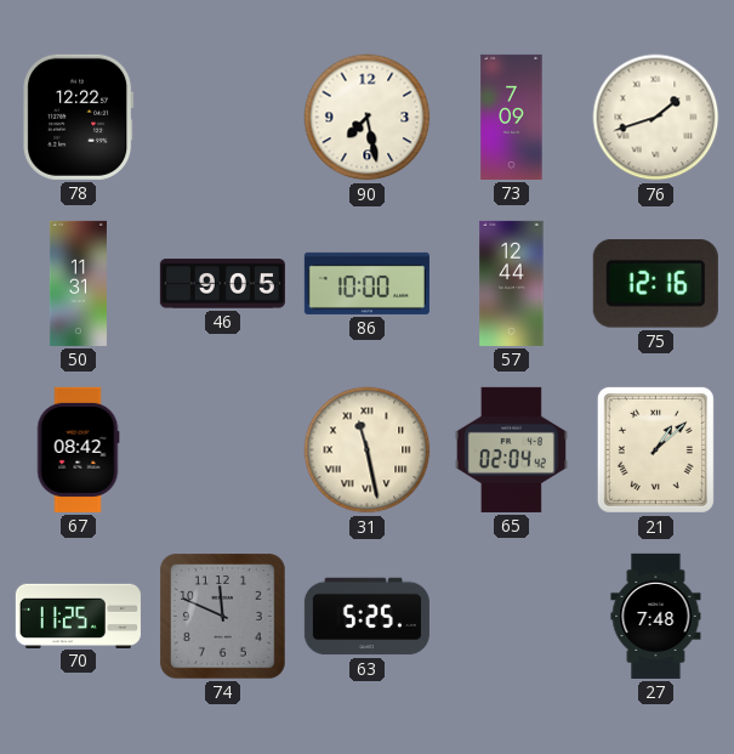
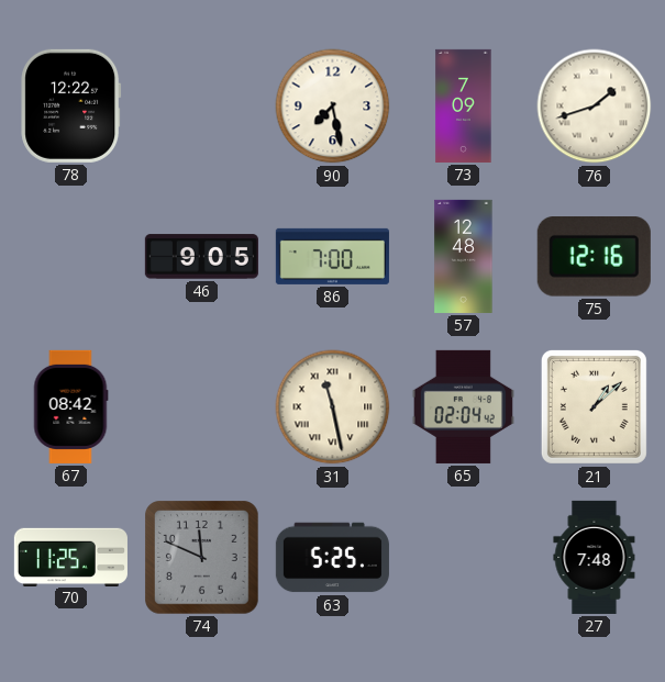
50: 11:31 -> none
86: 10:00 -> 7:00
57: 12:44 -> 12:48
